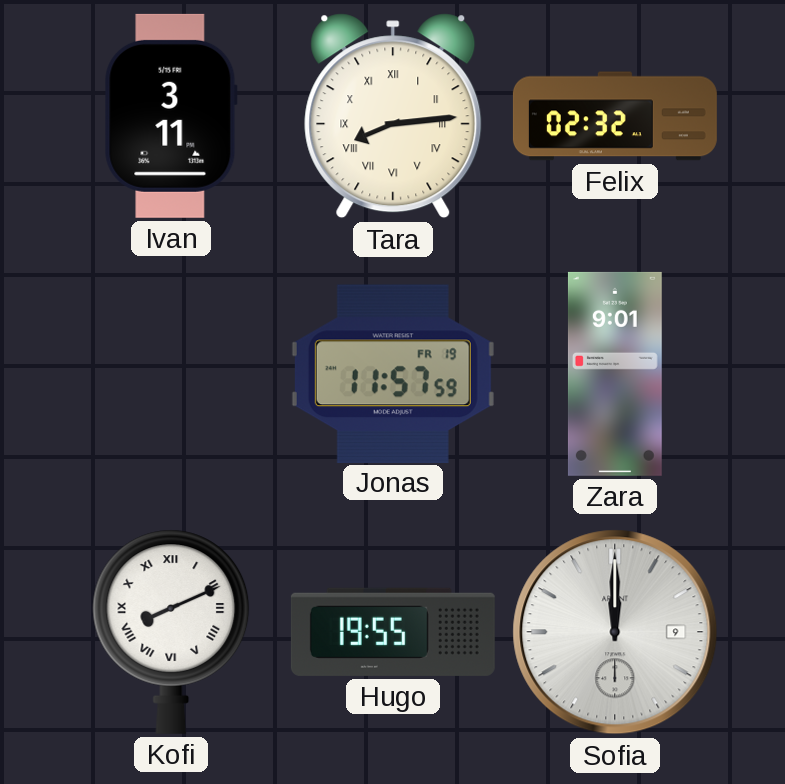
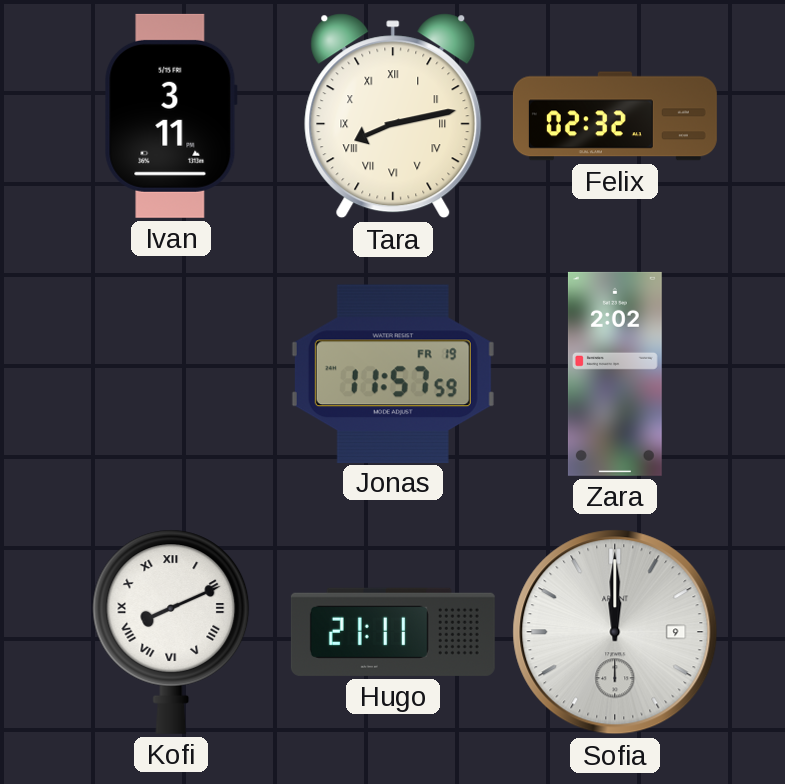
Tara: 8:14 -> 8:13
Zara: 9:01 -> 2:02
Hugo: 19:55 -> 21:11
